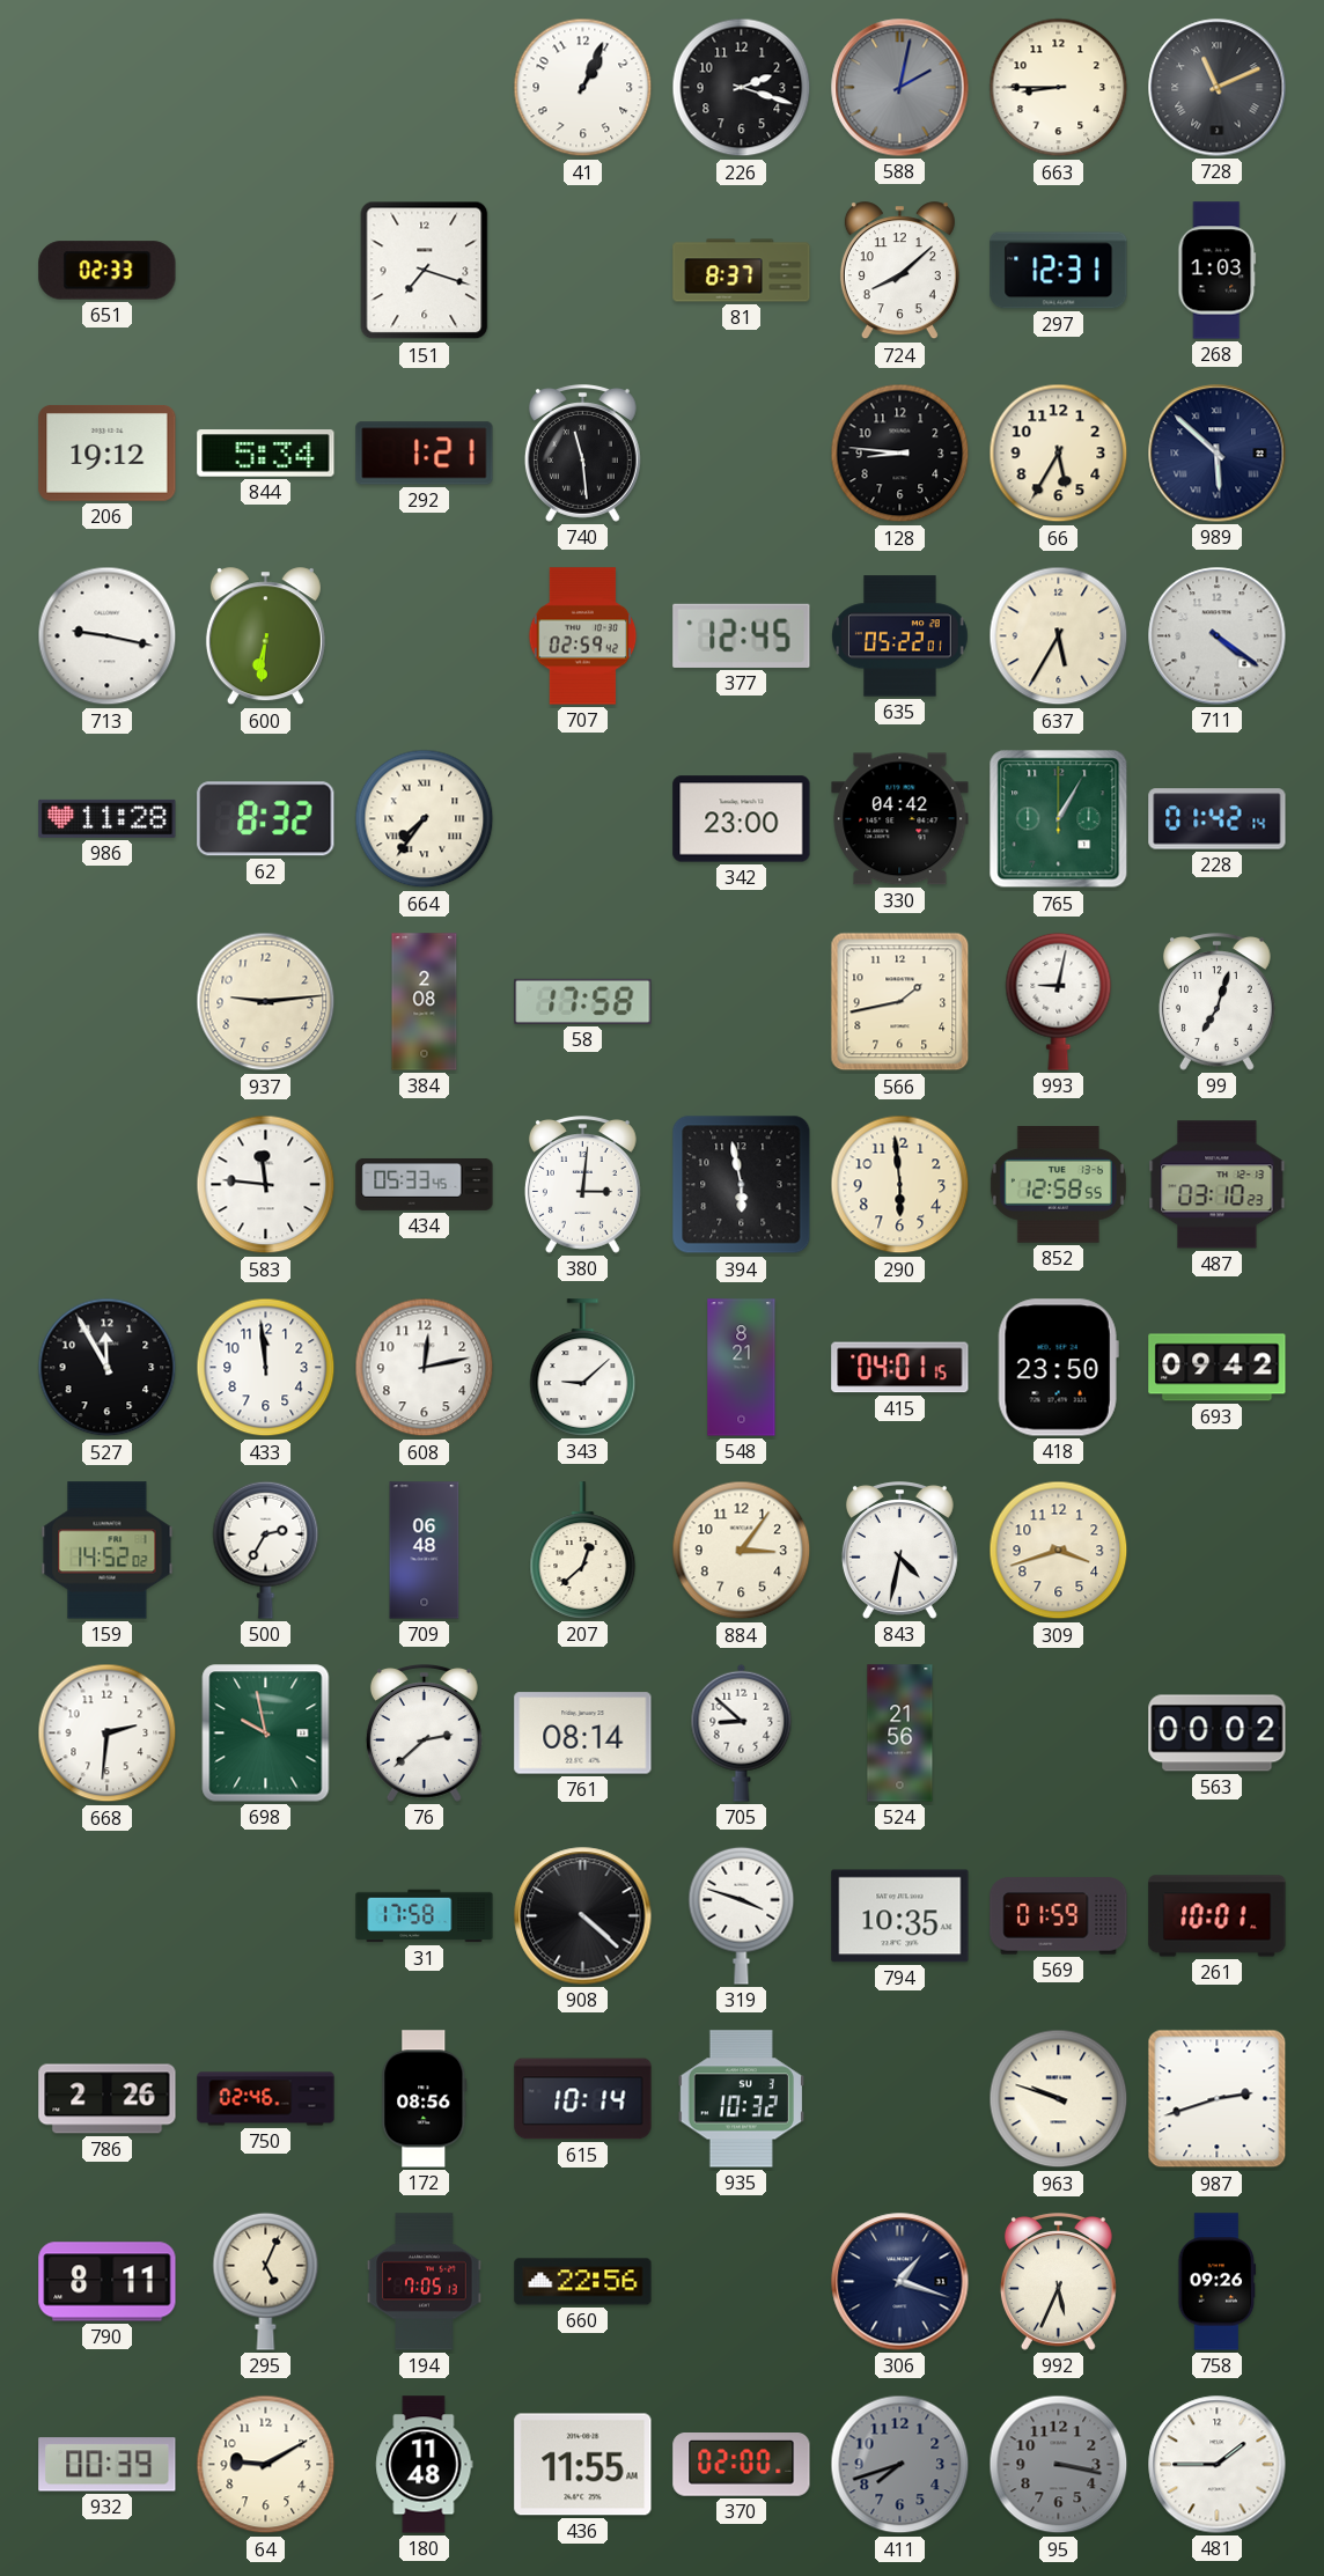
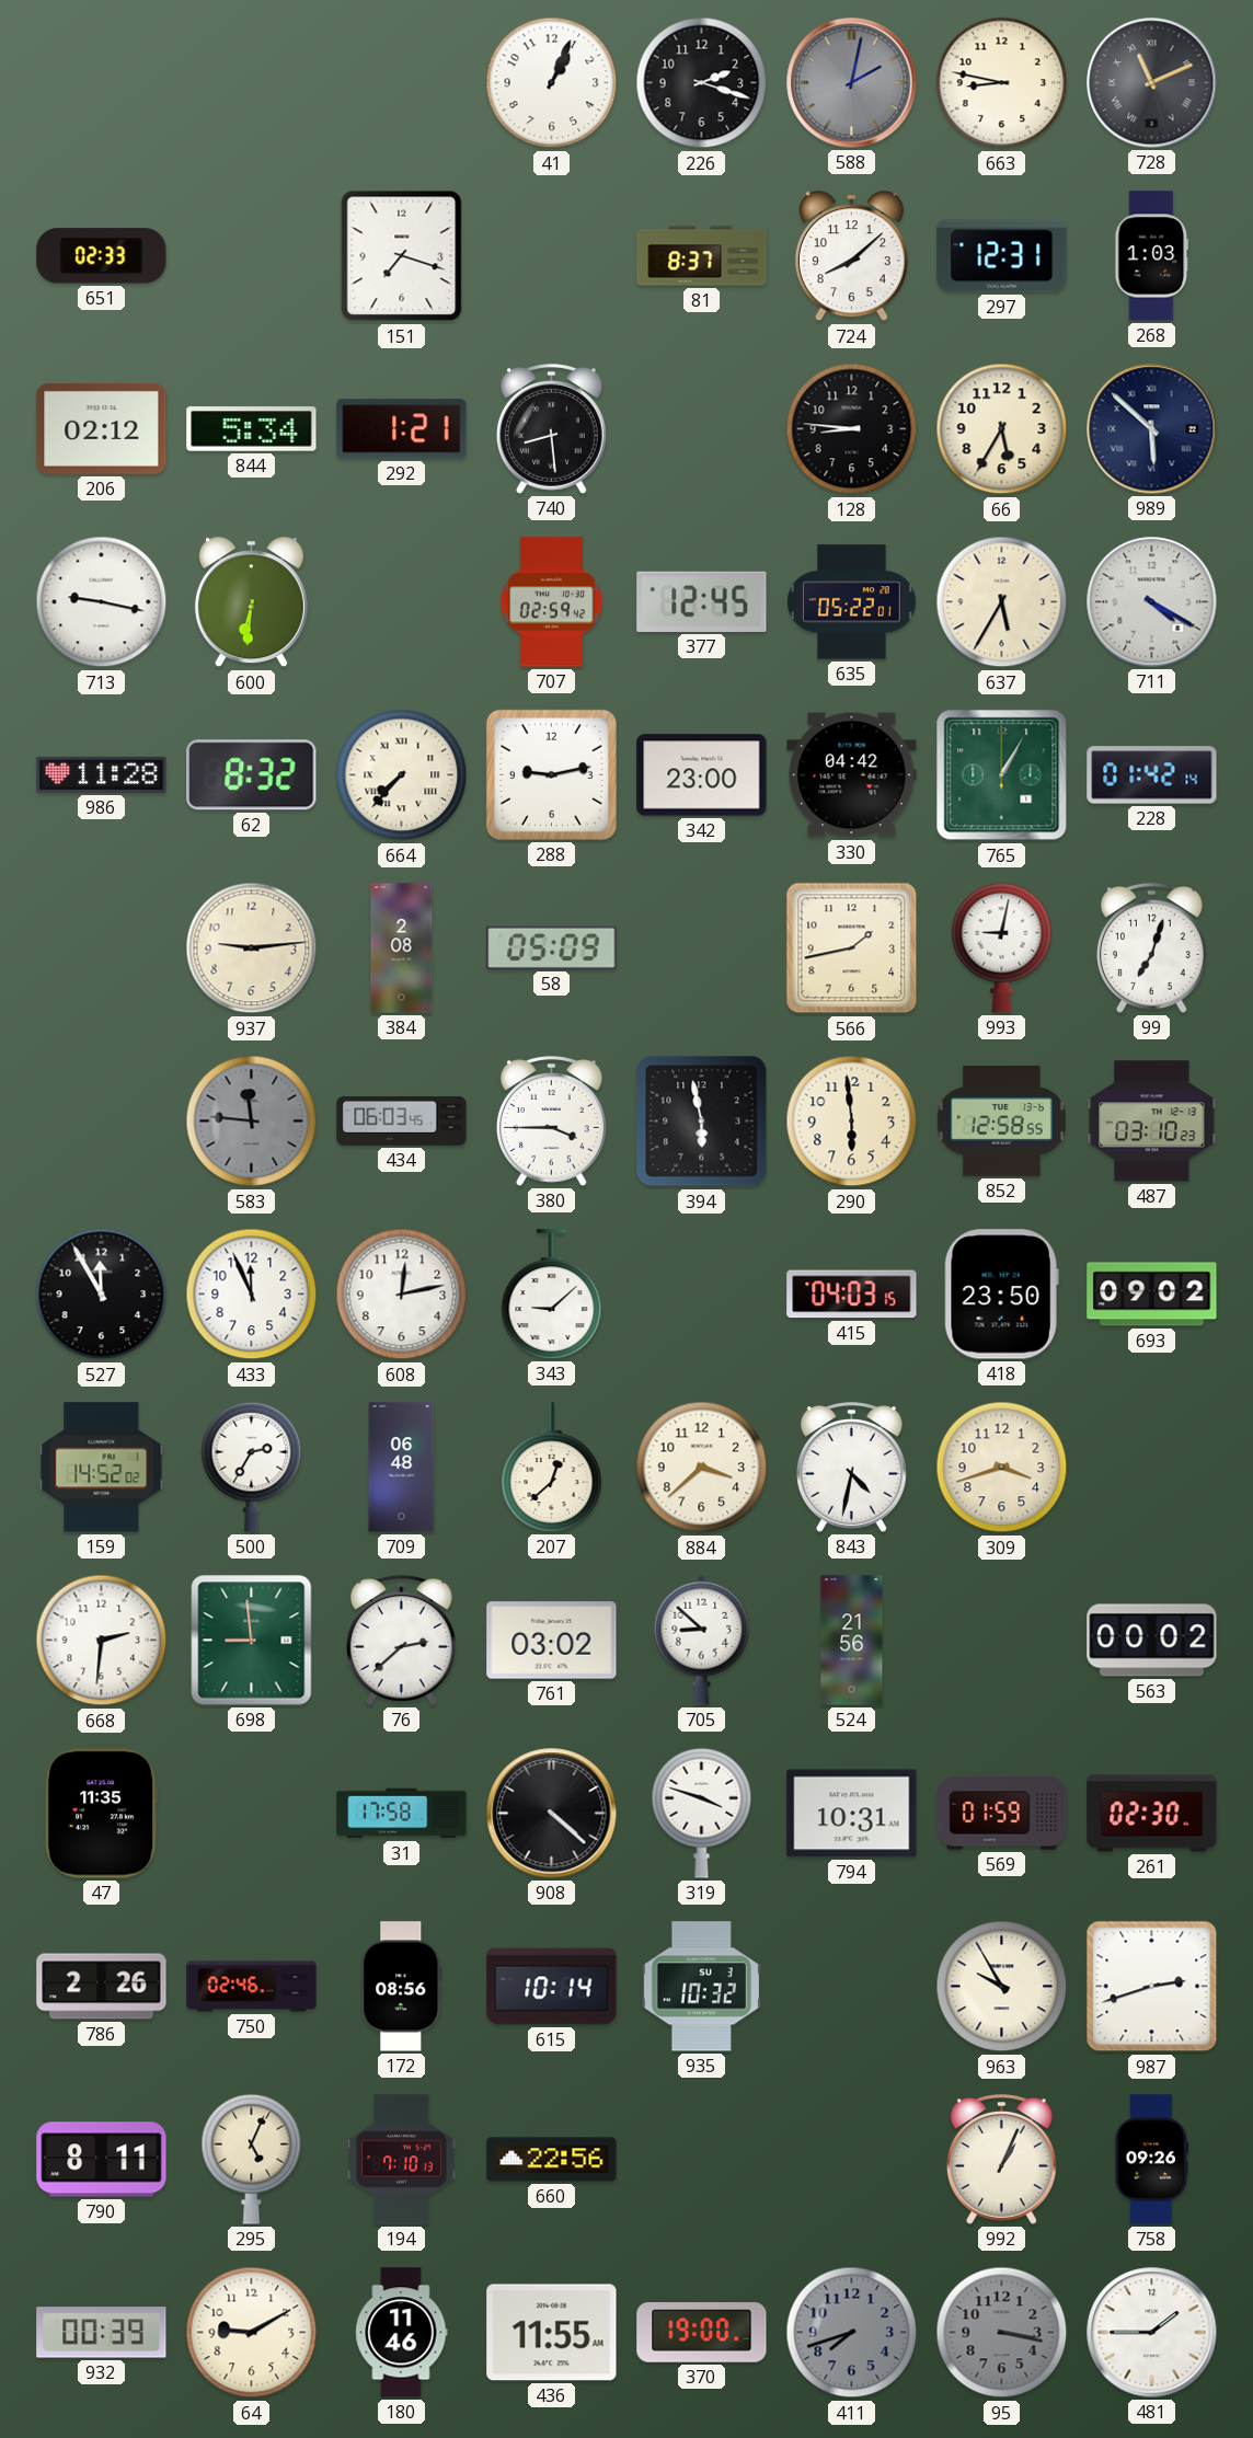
663: 8:45 -> 8:47
206: 19:12 -> 02:12
740: 11:29 -> 8:29
711: 4:21 -> 4:20
664: 7:36 -> 7:37
288: none -> 9:13
58: 17:58 -> 05:09
583 dial: white -> grey
434: 05:33 -> 06:03
380: 3:01 -> 3:45
433: 11:59 -> 11:56
548: 8:21 -> none
415: 04:01 -> 04:03
693: 09:42 -> 09:02
884: 3:06 -> 3:38
698: 9:58 -> 8:59
761: 08:14 -> 03:02
47: none -> 11:35
794: 10:35 -> 10:31
261: 10:01 -> 02:30
963: 9:48 -> 9:55
194: 7:05 -> 7:10
306: 1:18 -> none
992: 5:34 -> 1:04
180: 11:48 -> 11:46
370: 02:00 -> 19:00
